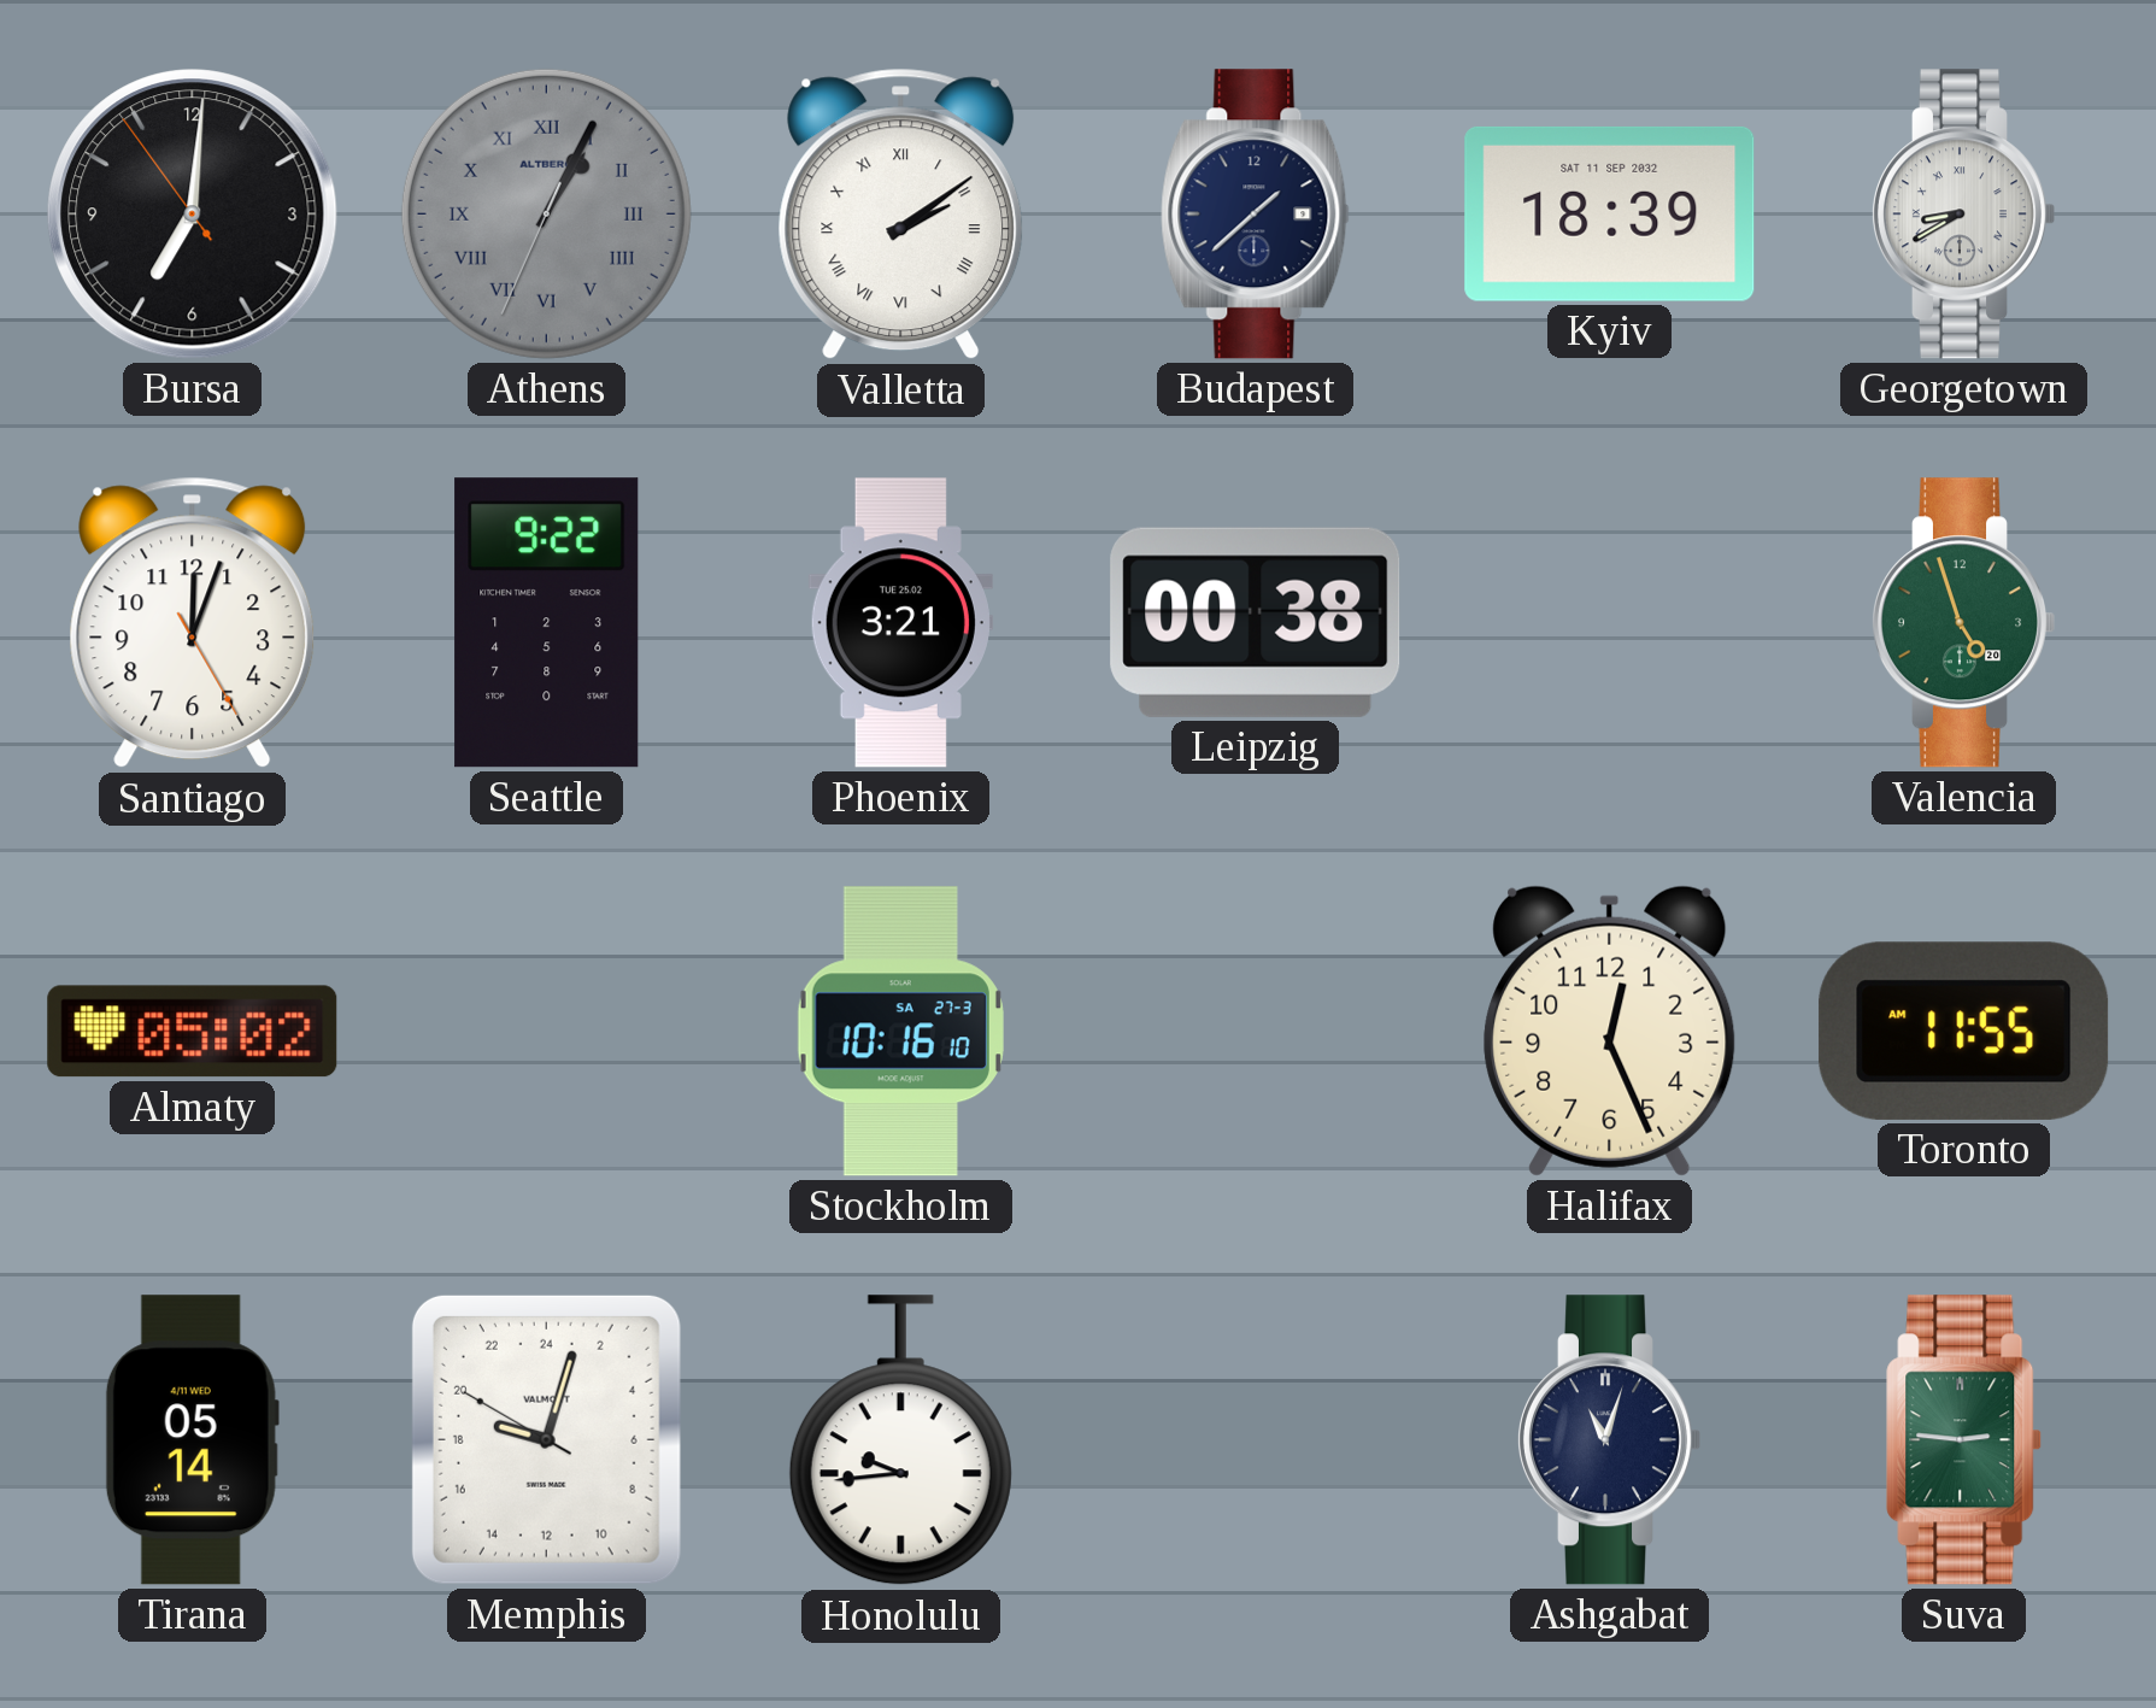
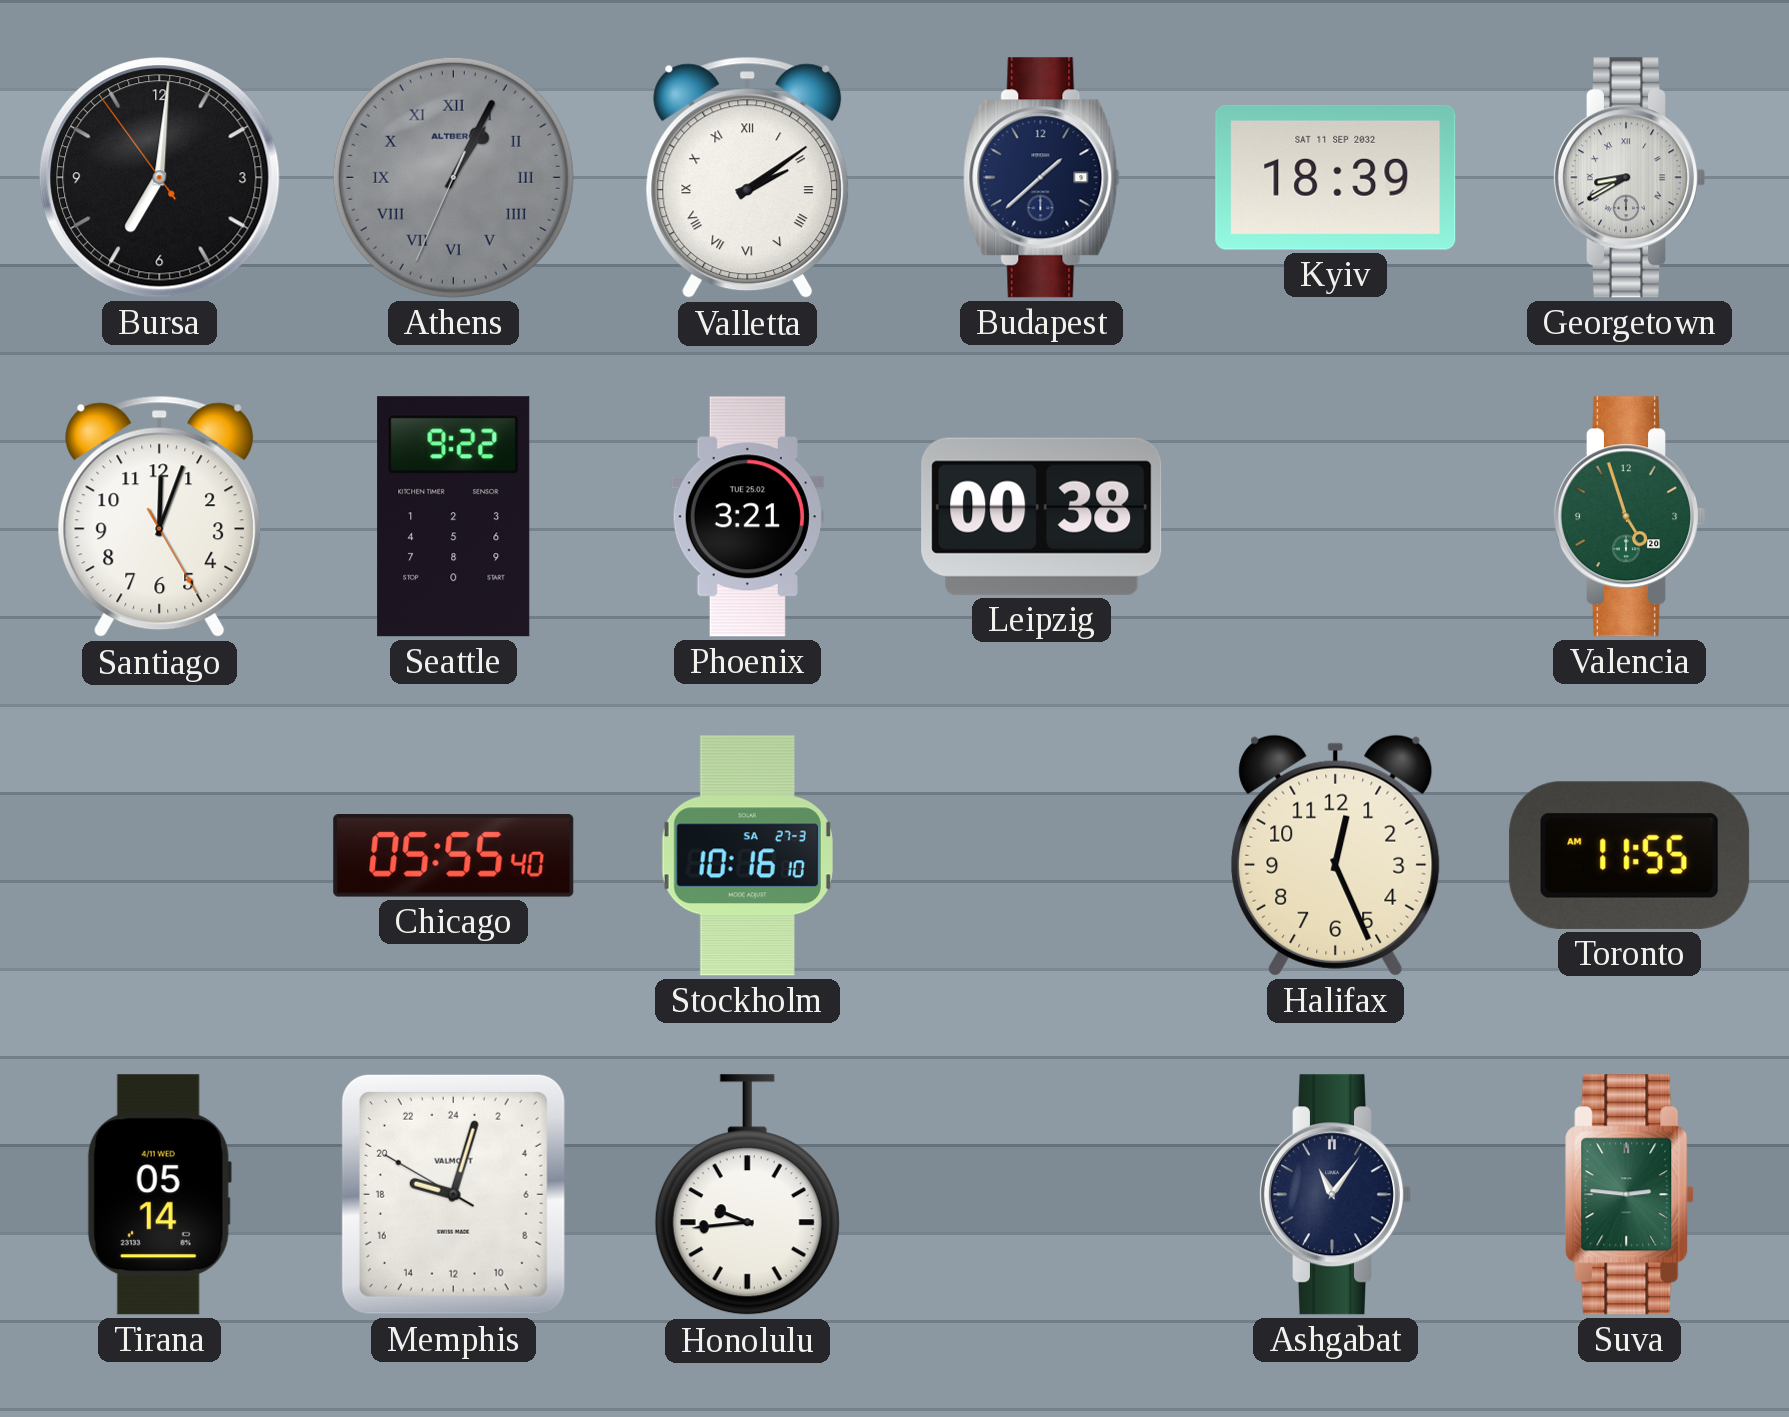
Almaty: 05:02 -> none
Chicago: none -> 05:55
Ashgabat: 11:03 -> 11:06
